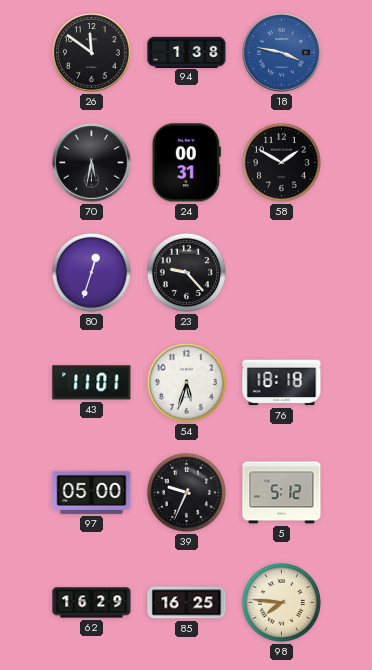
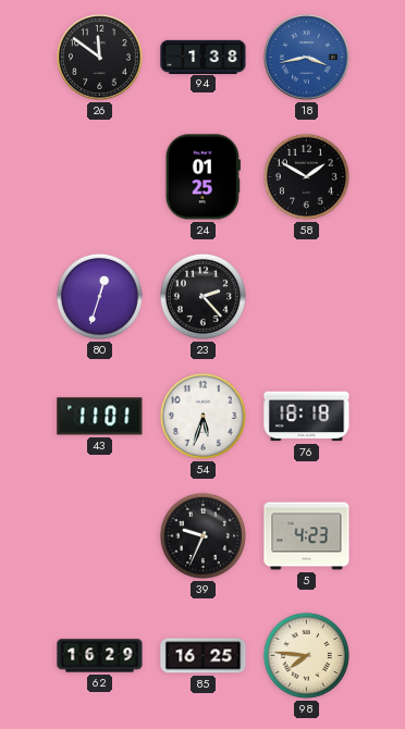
18: 3:47 -> 3:43
70: 5:32 -> none
24: 00:31 -> 01:25
23: 9:23 -> 2:23
97: 05:00 -> none
5: 5:12 -> 4:23
